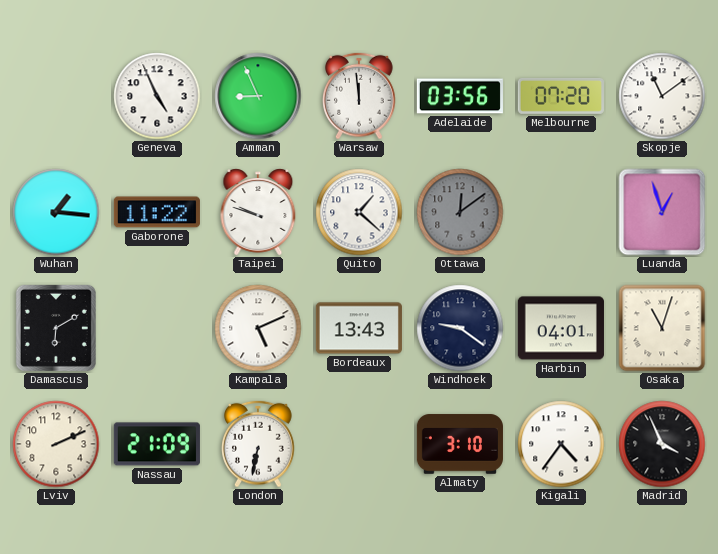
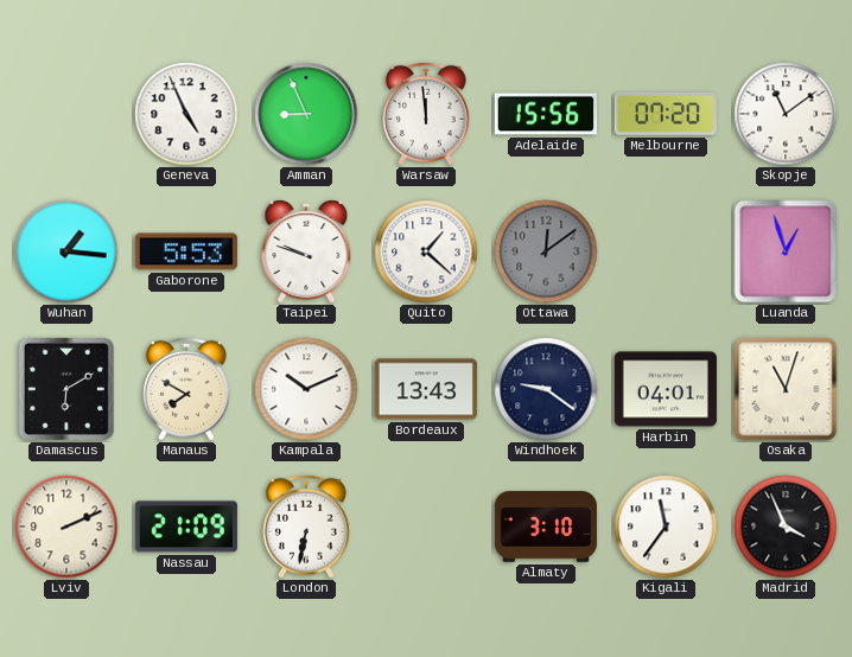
Adelaide: 03:56 -> 15:56
Gaborone: 11:22 -> 5:53
Manaus: none -> 7:50
Kampala: 5:11 -> 10:11
Kigali: 4:36 -> 11:36
